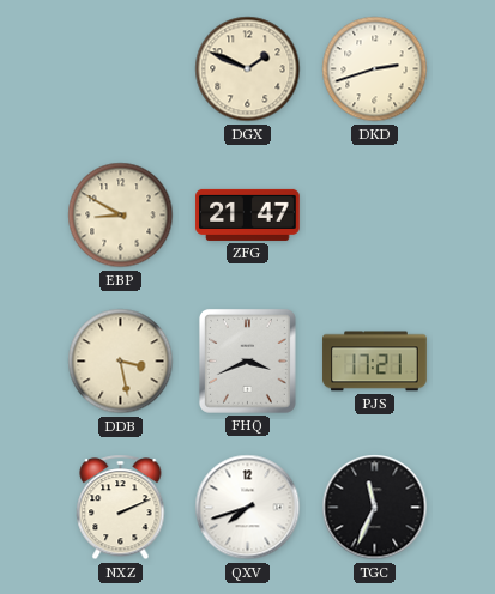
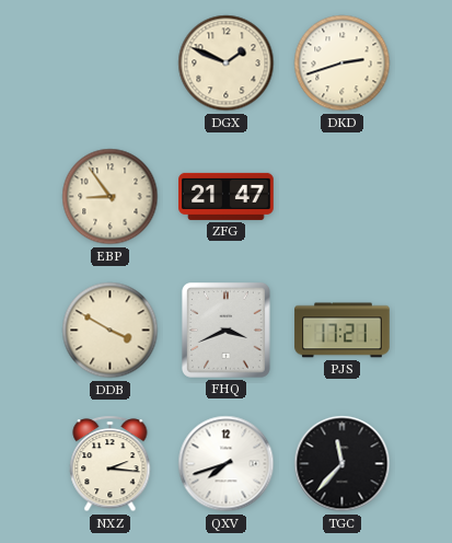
EBP: 8:50 -> 8:54
DDB: 3:28 -> 3:50
NXZ: 2:11 -> 2:16
TGC: 11:34 -> 11:37
